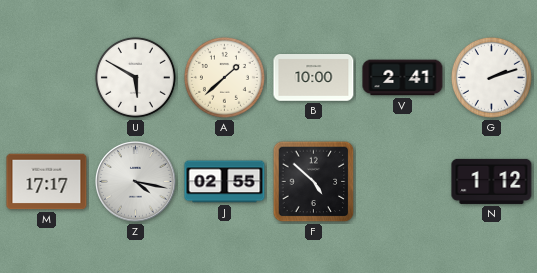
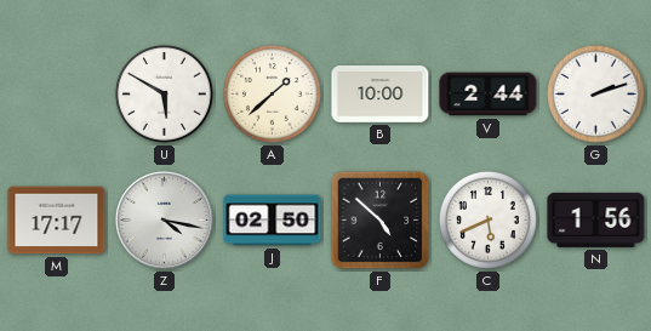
V: 2:41 -> 2:44
J: 02:55 -> 02:50
C: none -> 5:41
N: 1:12 -> 1:56
